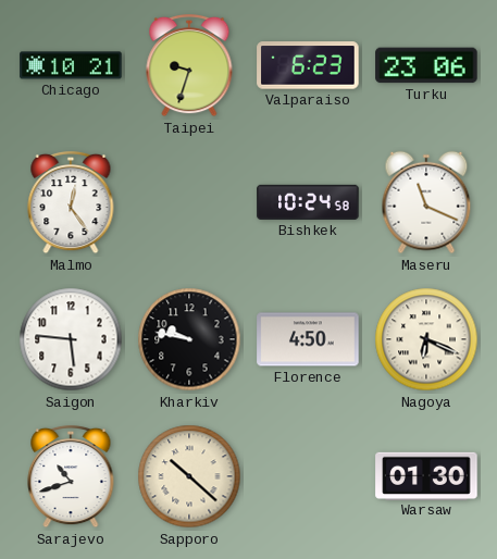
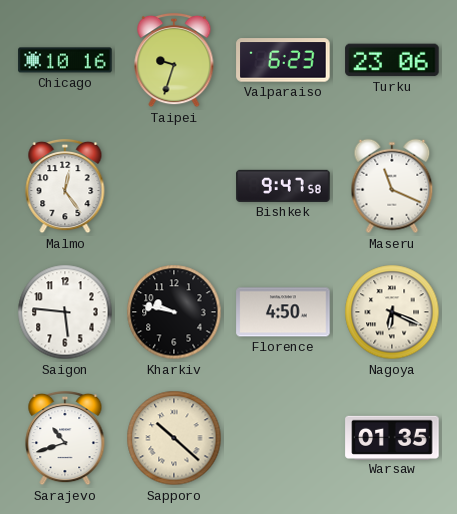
Chicago: 10:21 -> 10:16
Bishkek: 10:24 -> 9:47
Warsaw: 01:30 -> 01:35
